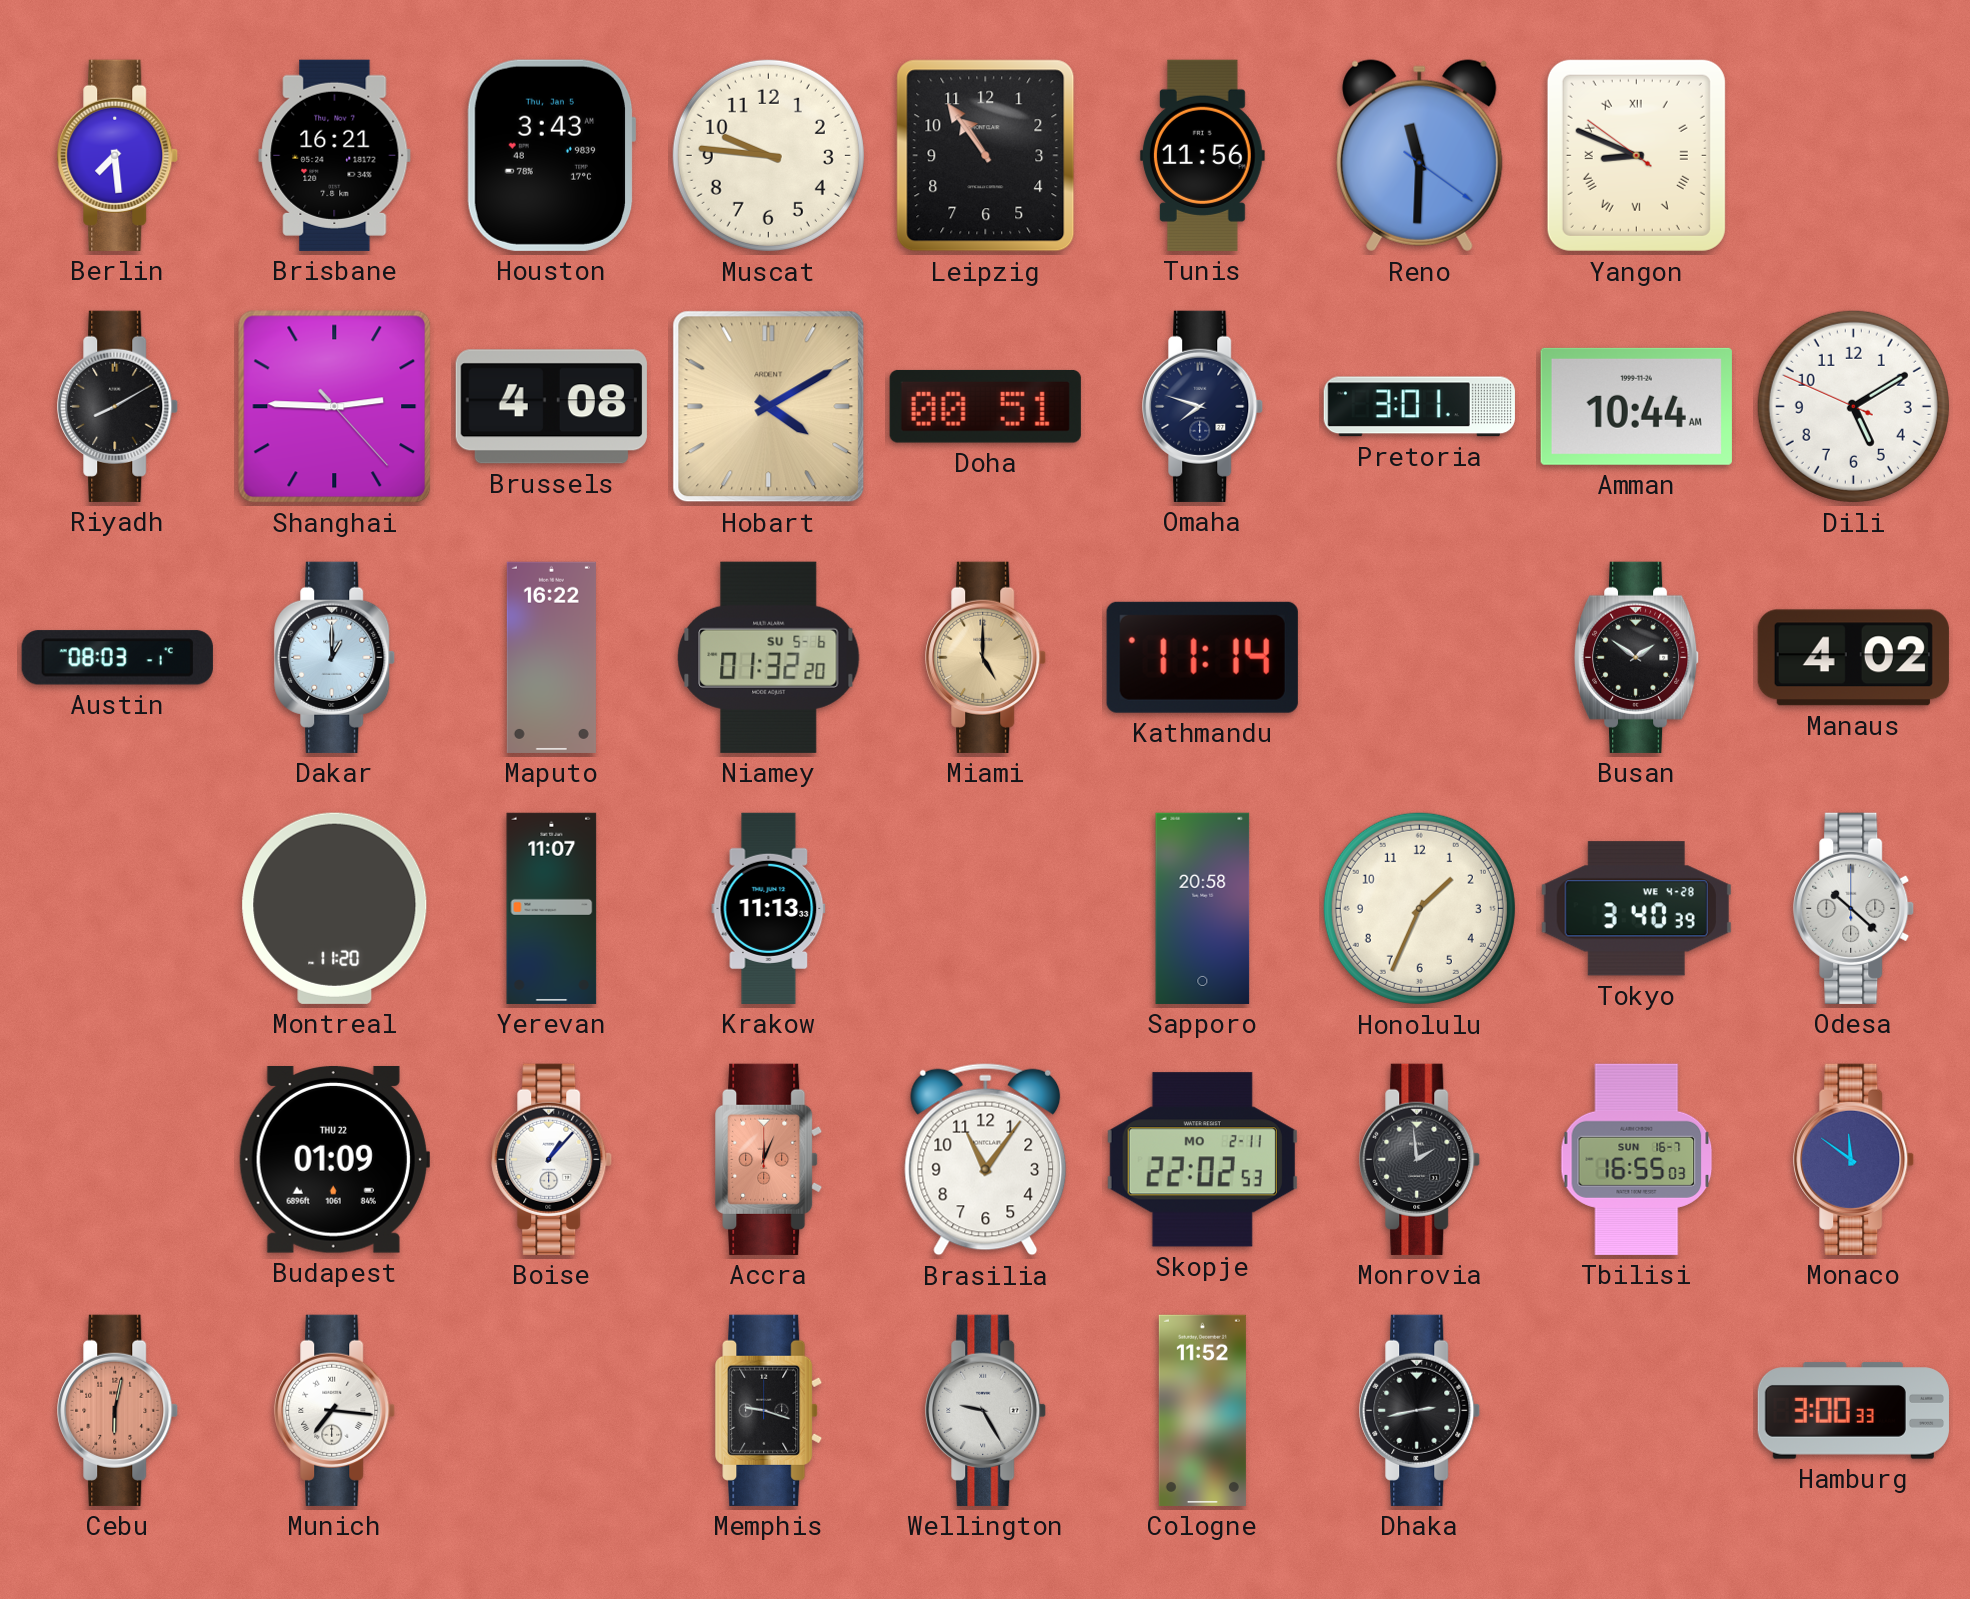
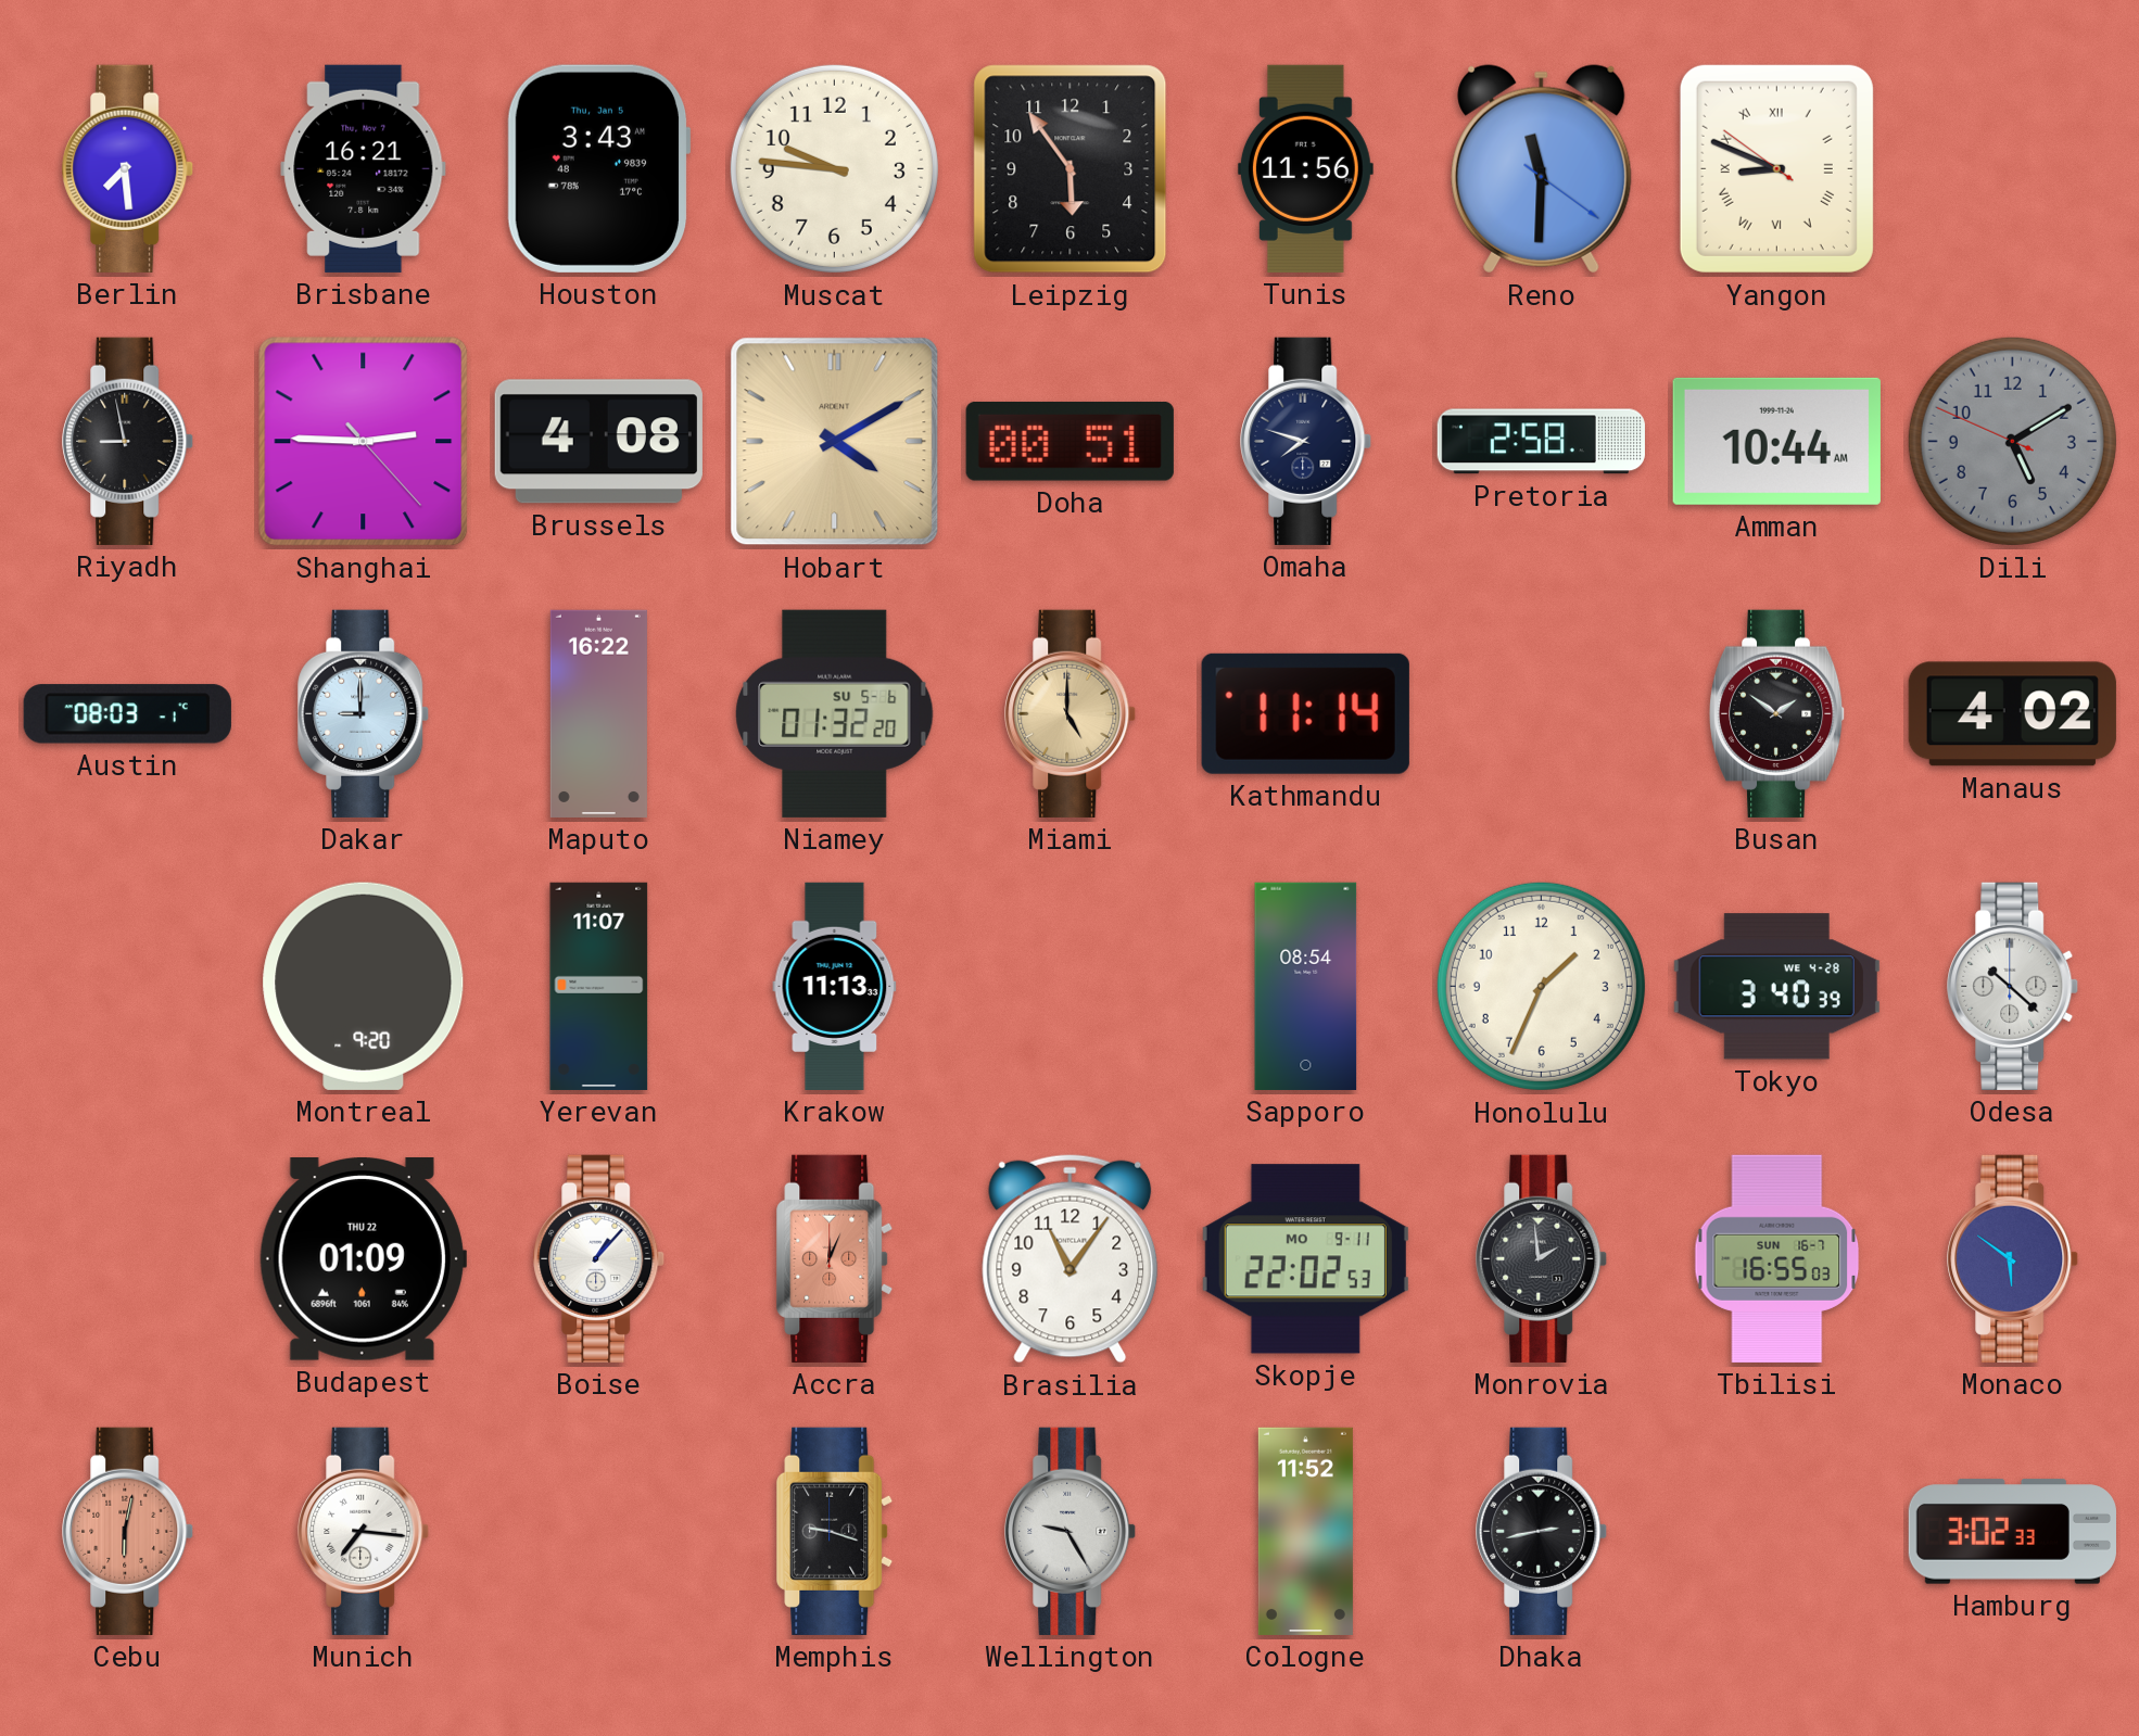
Leipzig: 10:54 -> 5:54
Riyadh: 8:10 -> 8:58
Pretoria: 3:01 -> 2:58
Dili dial: white -> grey
Dakar: 1:00 -> 9:00
Montreal: 11:20 -> 9:20
Sapporo: 20:58 -> 08:54
Skopje date: MO 2-11 -> MO 9-11
Monaco: 11:51 -> 5:51
Hamburg: 3:00 -> 3:02
